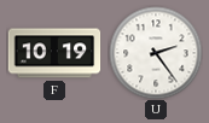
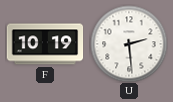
U: 2:24 -> 2:29
